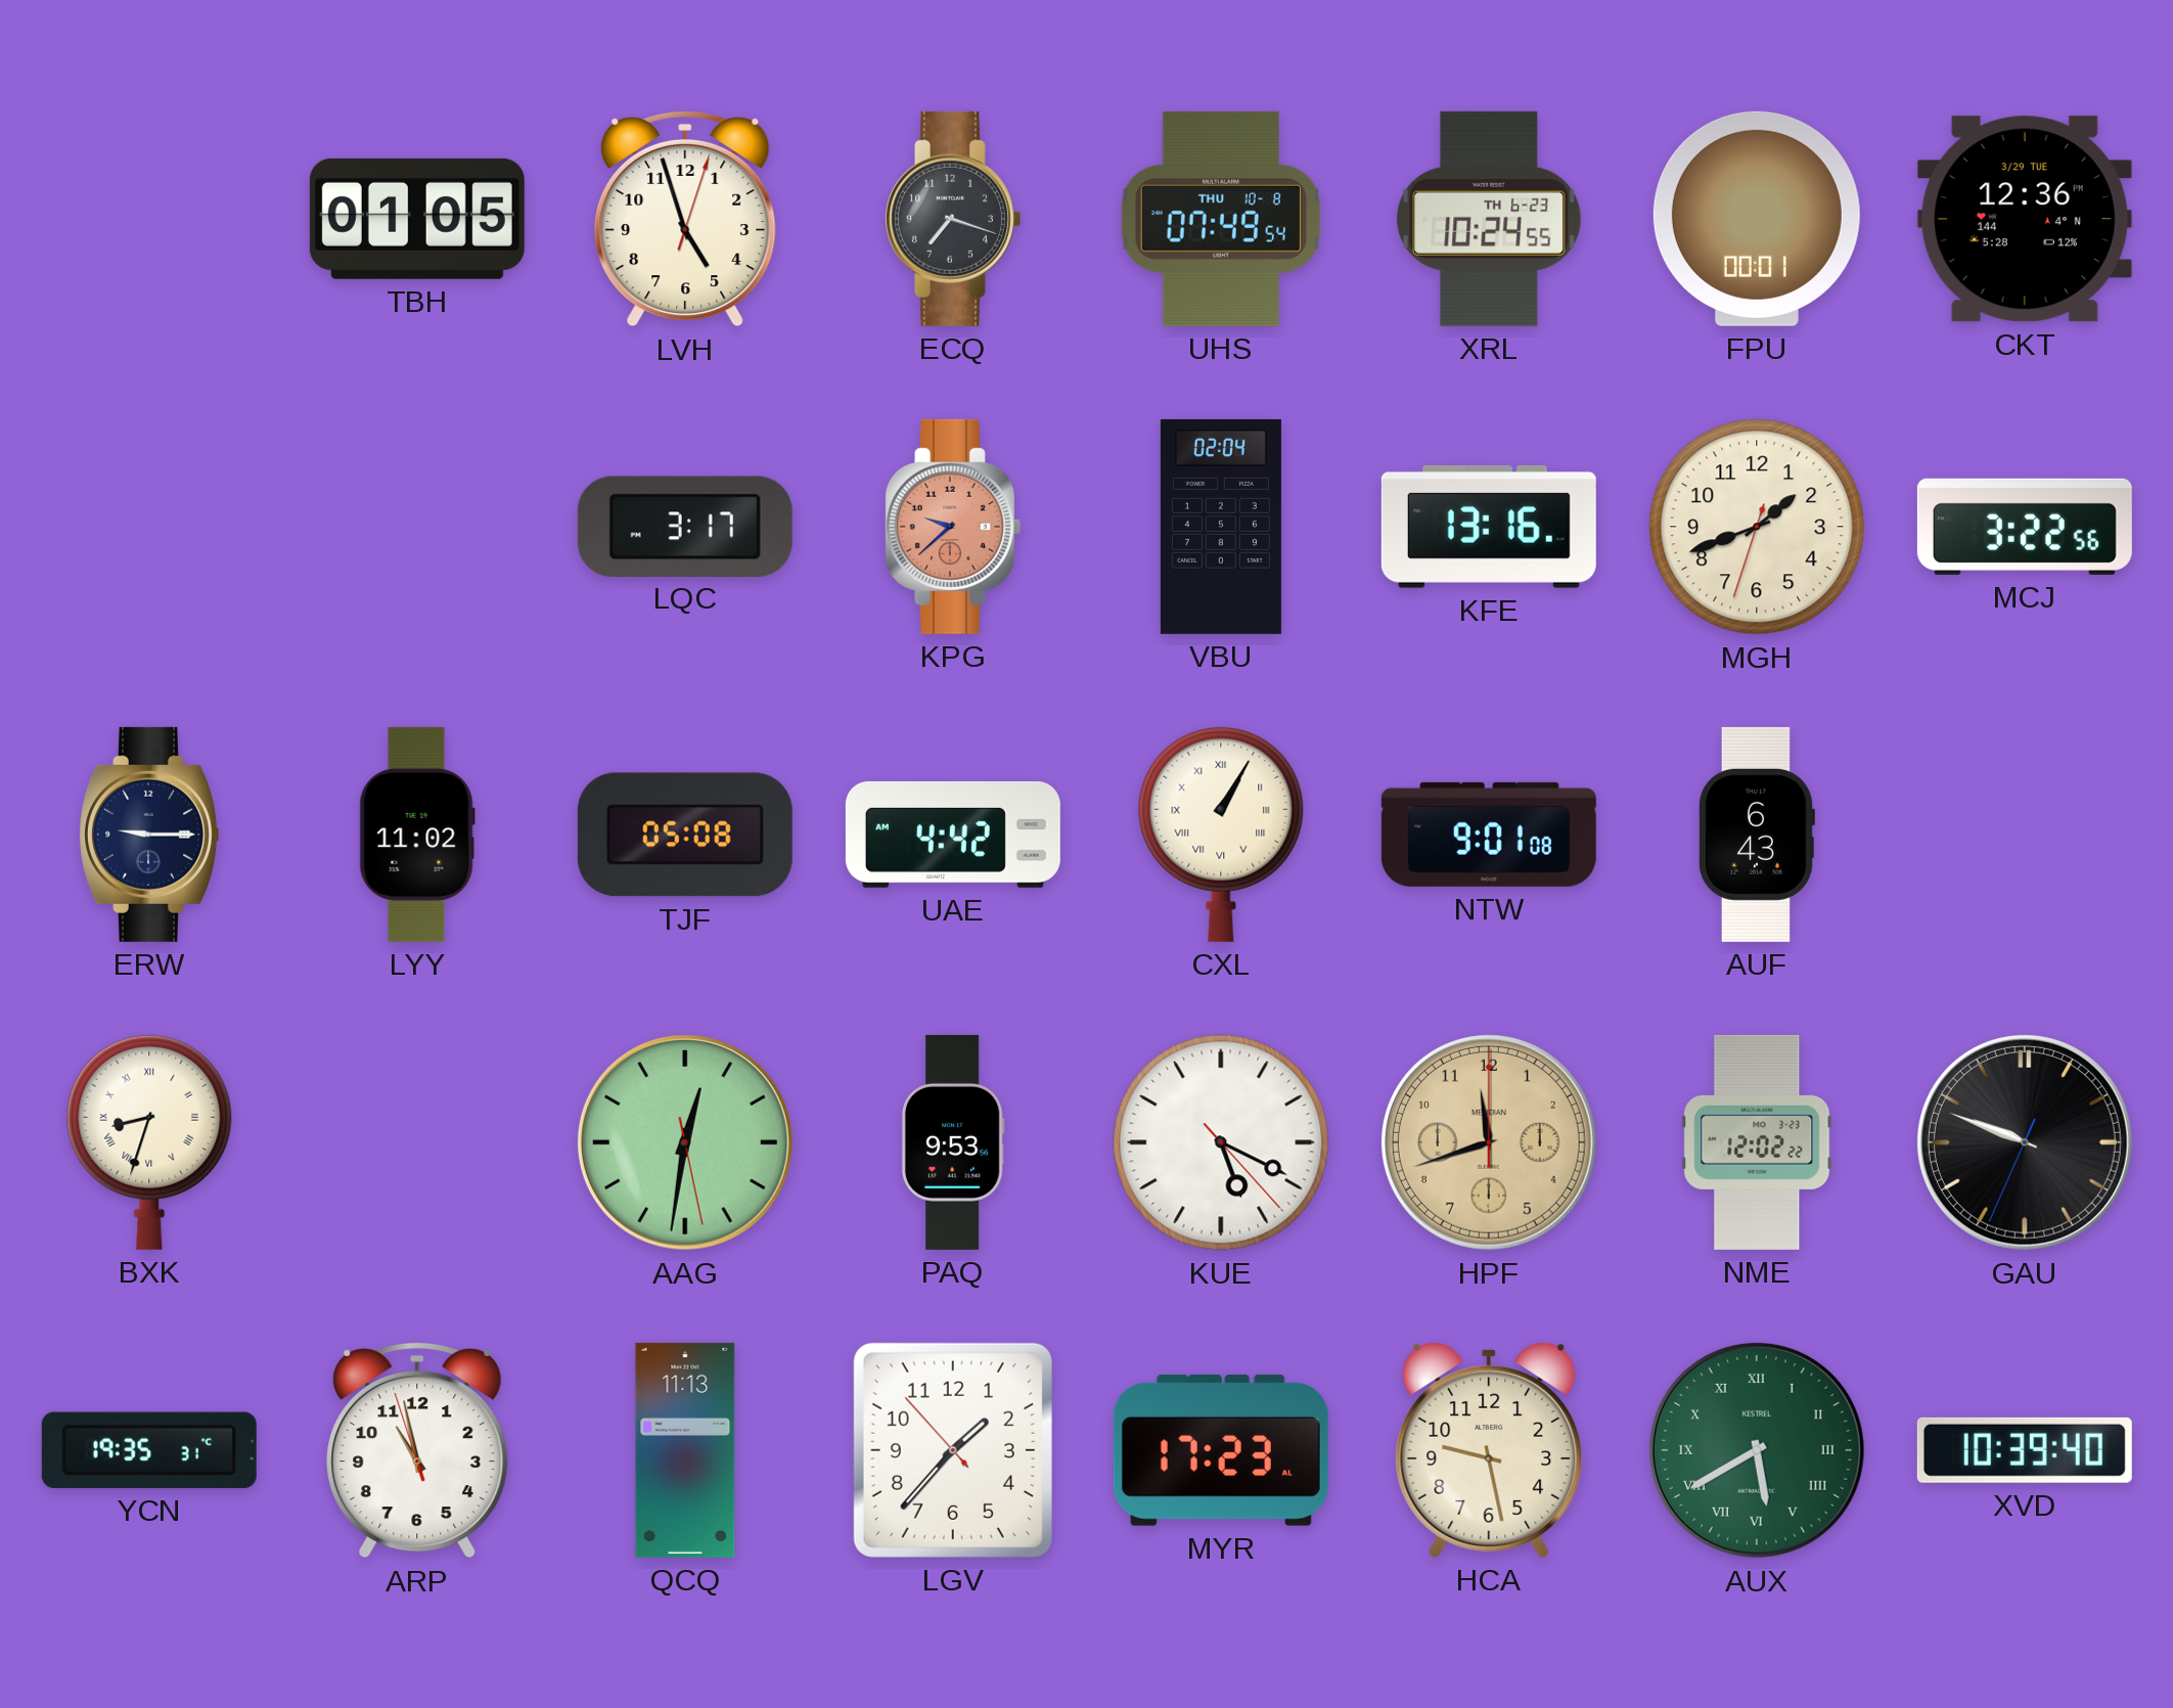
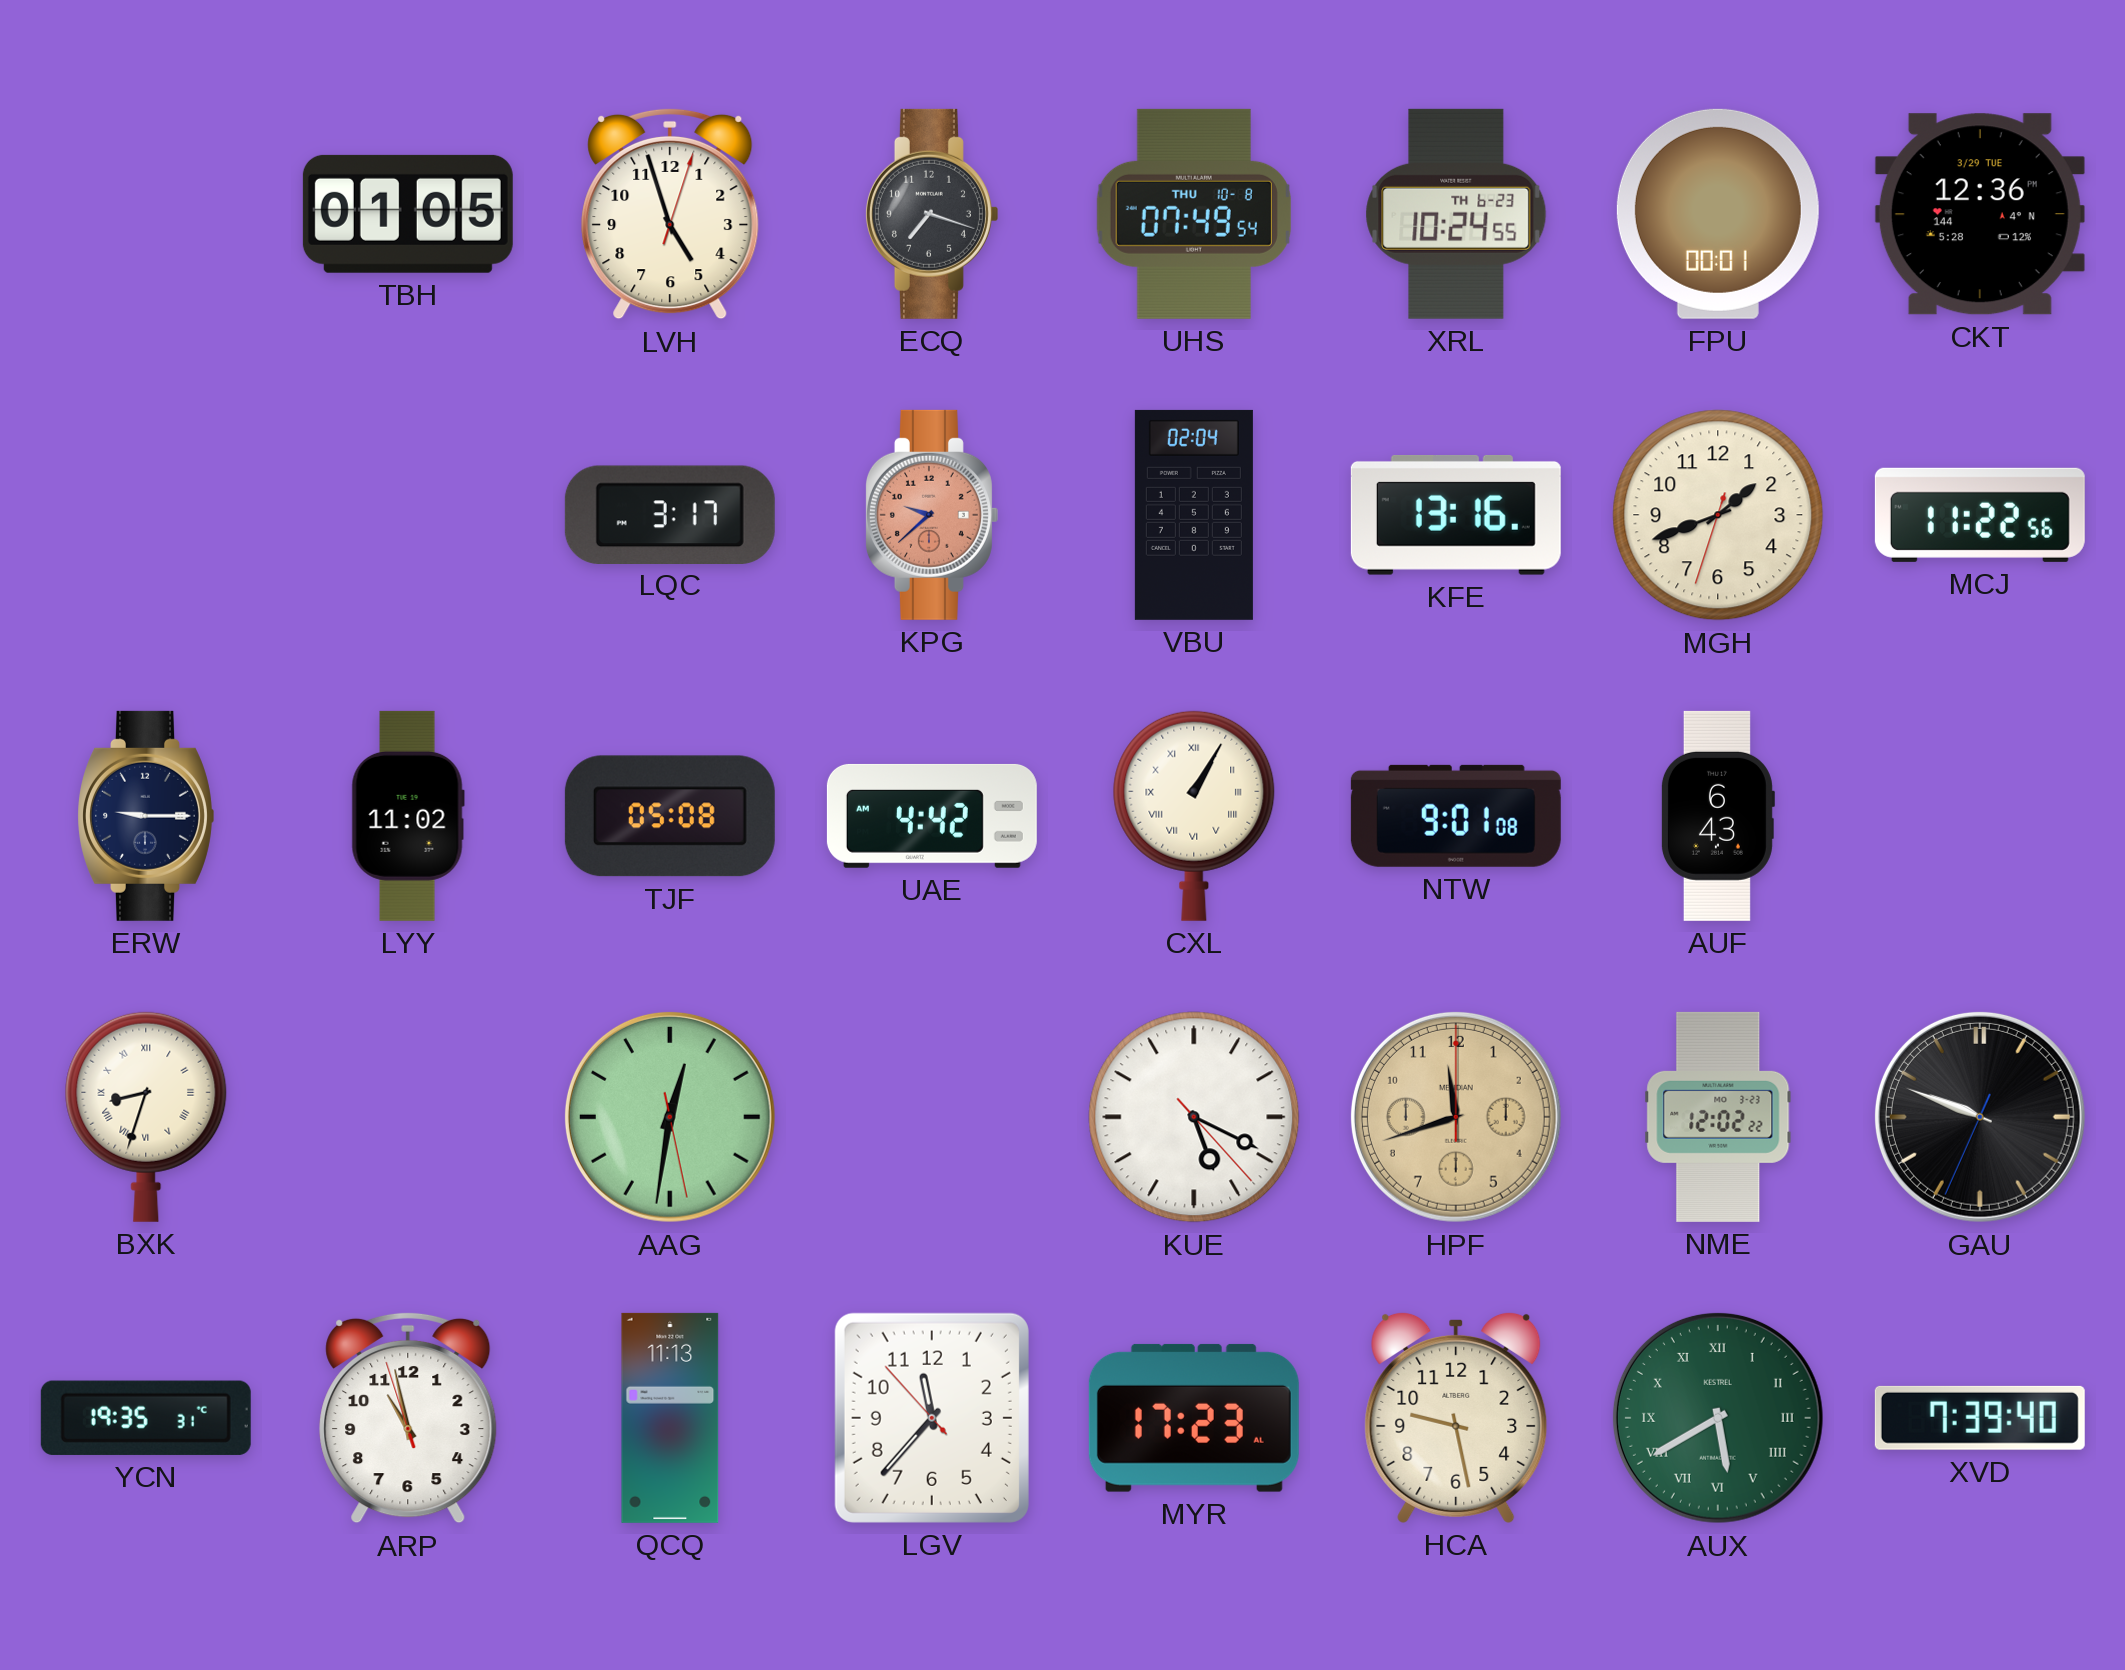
MCJ: 3:22 -> 11:22
PAQ: 9:53 -> none
LGV: 1:36 -> 11:36
XVD: 10:39 -> 7:39
